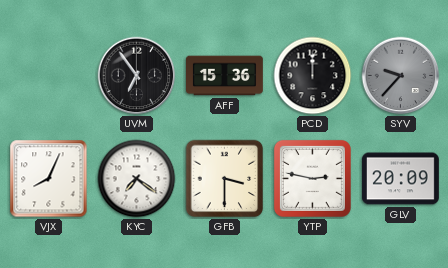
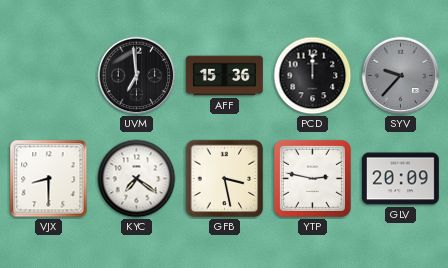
UVM: 6:54 -> 6:59
VJX: 8:04 -> 8:30
GFB: 3:30 -> 3:28
